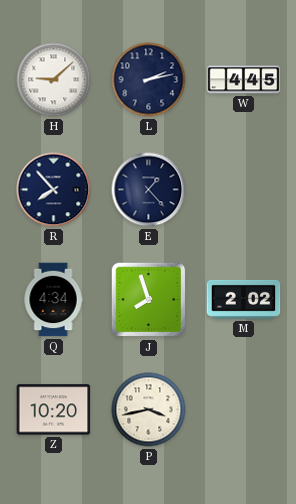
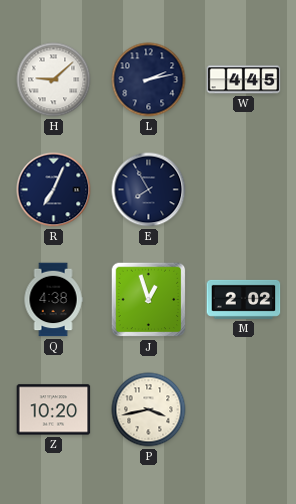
R: 7:53 -> 7:04
E: 1:23 -> 7:55
Q: 4:34 -> 4:38
J: 7:57 -> 12:57
